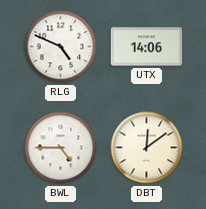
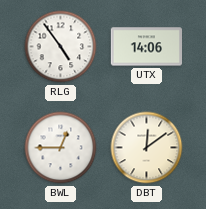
RLG: 4:49 -> 4:54
BWL: 4:45 -> 12:45
